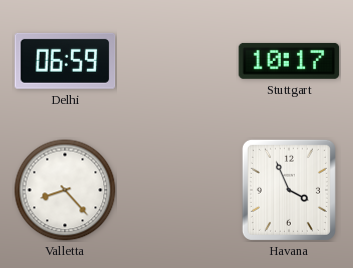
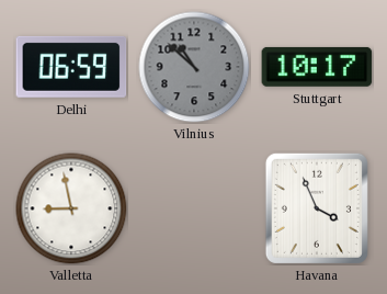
Vilnius: none -> 10:52
Valletta: 8:23 -> 8:58
